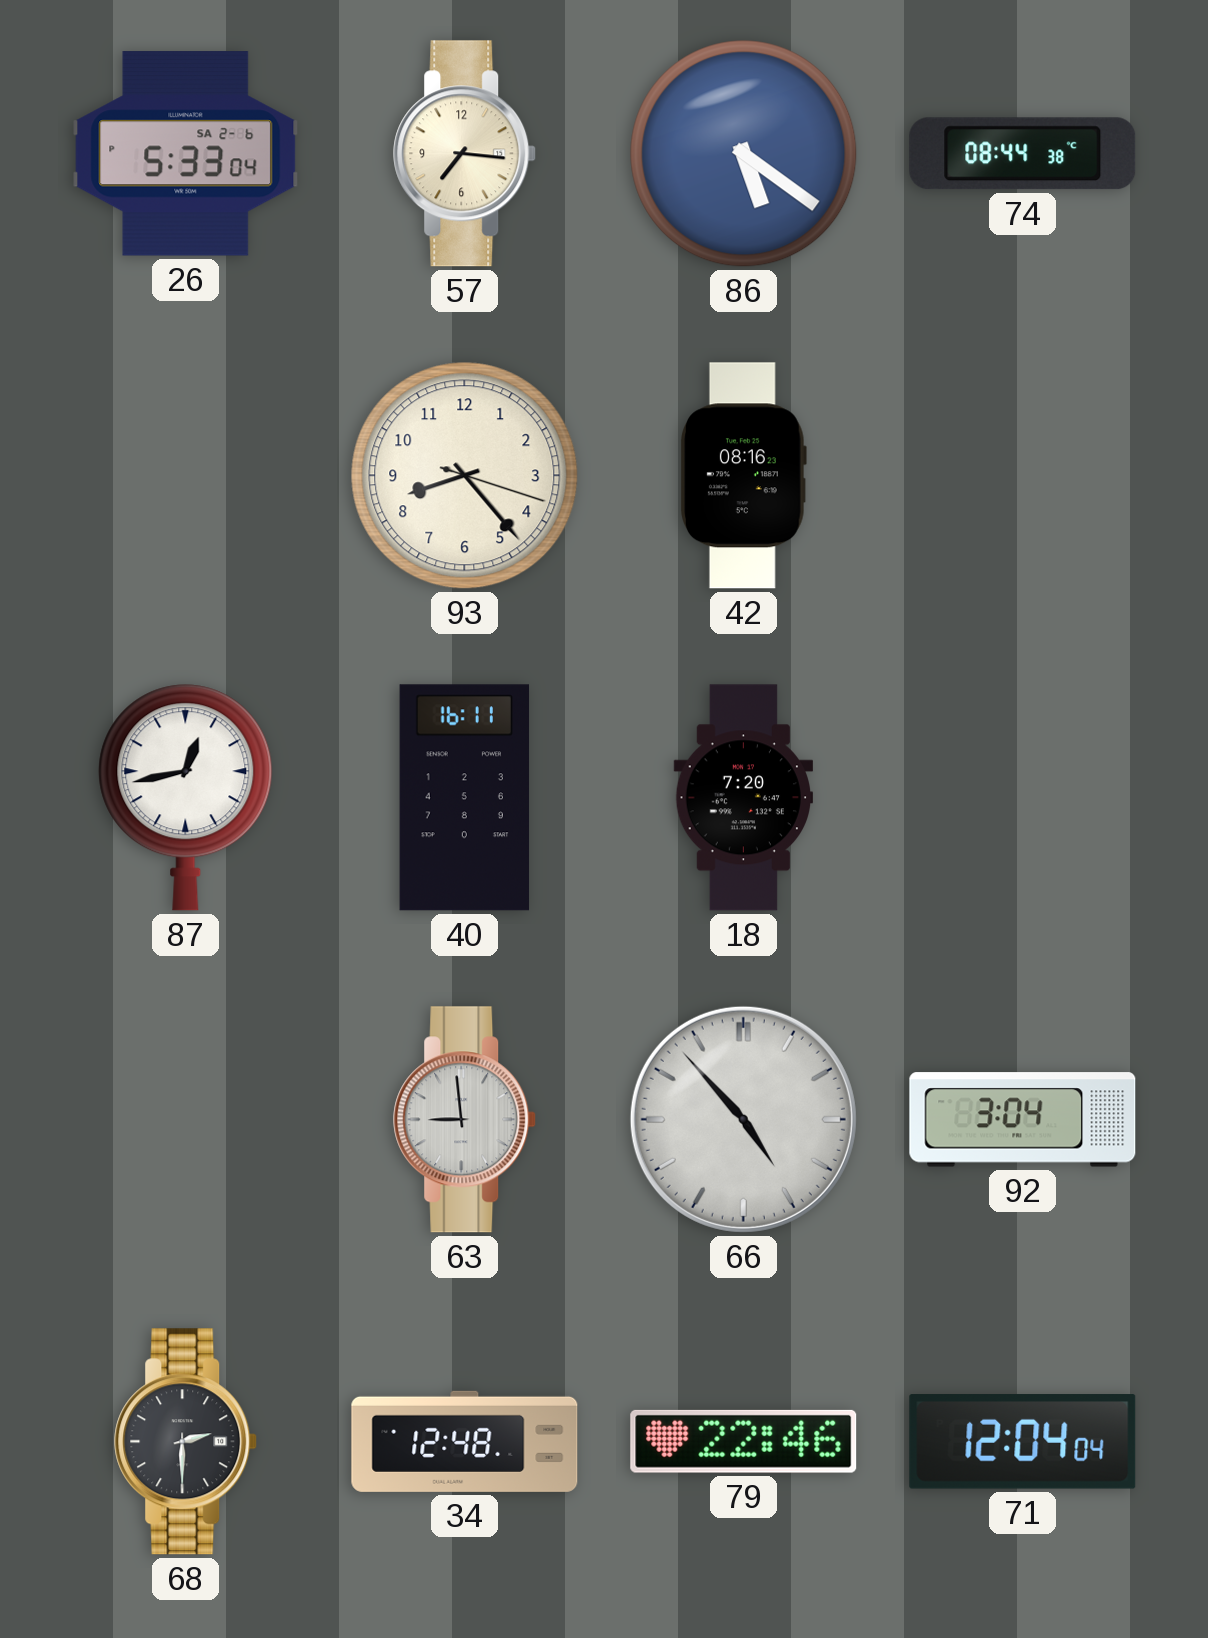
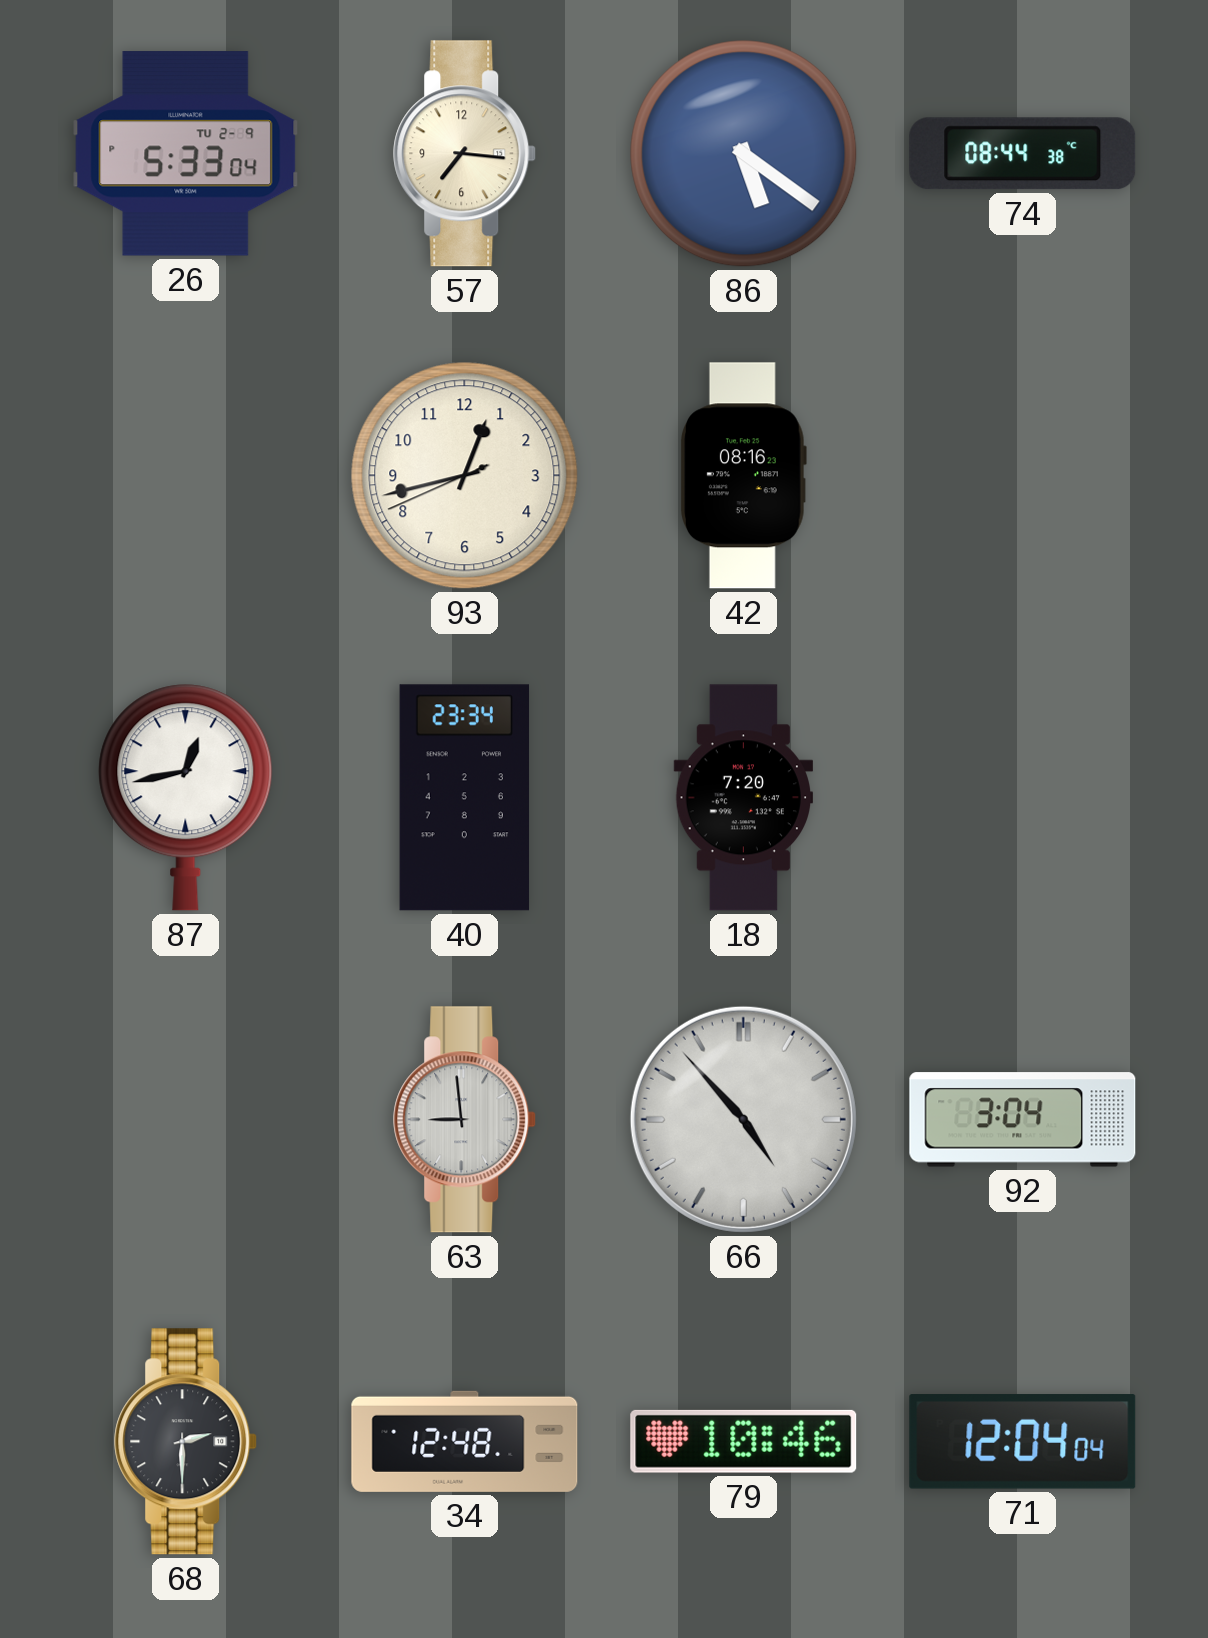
26 date: SA 2-6 -> TU 2-9
93: 8:23 -> 12:42
40: 16:11 -> 23:34
79: 22:46 -> 10:46
